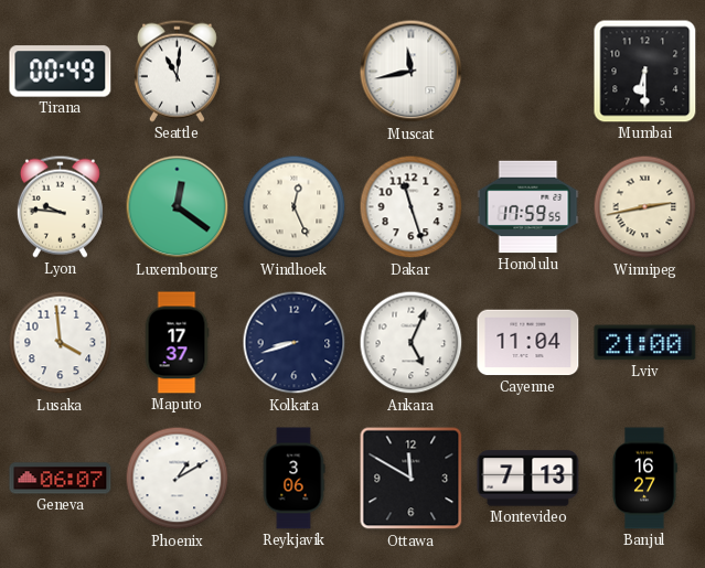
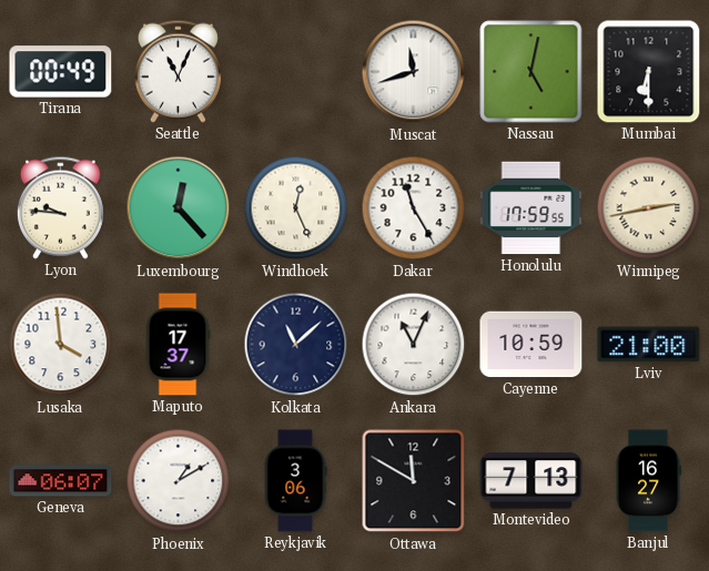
Seattle: 11:01 -> 11:04
Muscat: 11:43 -> 11:42
Nassau: none -> 5:02
Luxembourg: 12:21 -> 12:23
Dakar: 11:27 -> 11:25
Kolkata: 8:42 -> 11:08
Ankara: 5:04 -> 11:04
Cayenne: 11:04 -> 10:59
